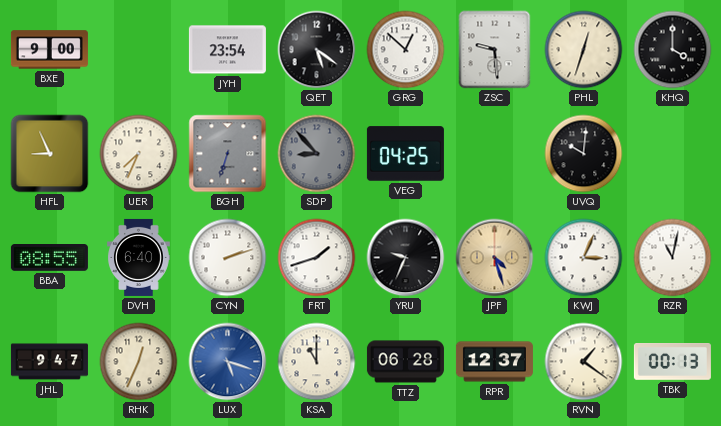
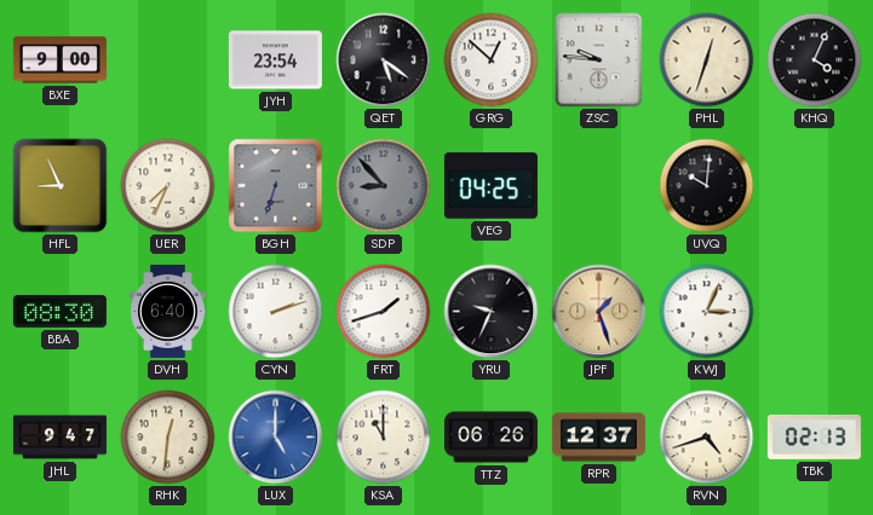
ZSC: 9:29 -> 9:46
KHQ: 4:00 -> 4:04
BBA: 08:55 -> 08:30
JPF: 4:27 -> 1:27
RZR: 11:02 -> none
RHK: 12:34 -> 12:31
LUX: 5:18 -> 5:00
TTZ: 06:28 -> 06:26
RVN: 1:21 -> 4:42
TBK: 00:13 -> 02:13
